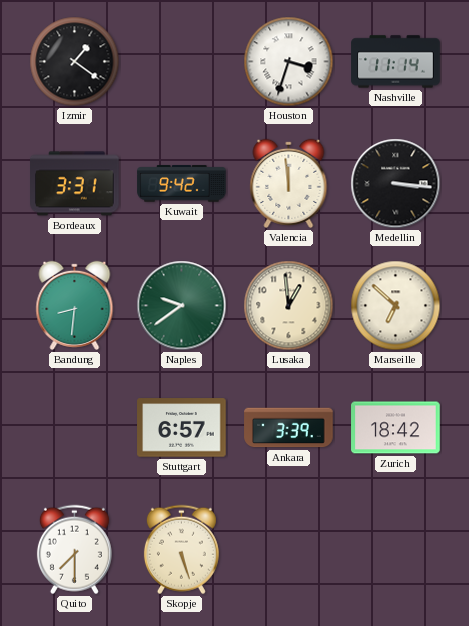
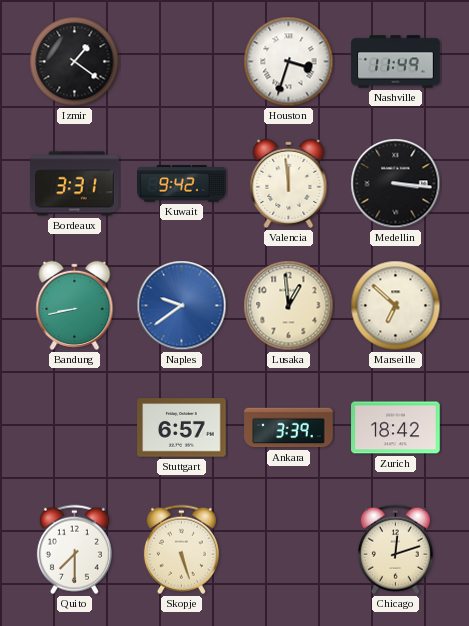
Nashville: 11:14 -> 11:49
Bandung: 8:31 -> 8:43
Naples dial: green -> blue
Chicago: none -> 12:12
